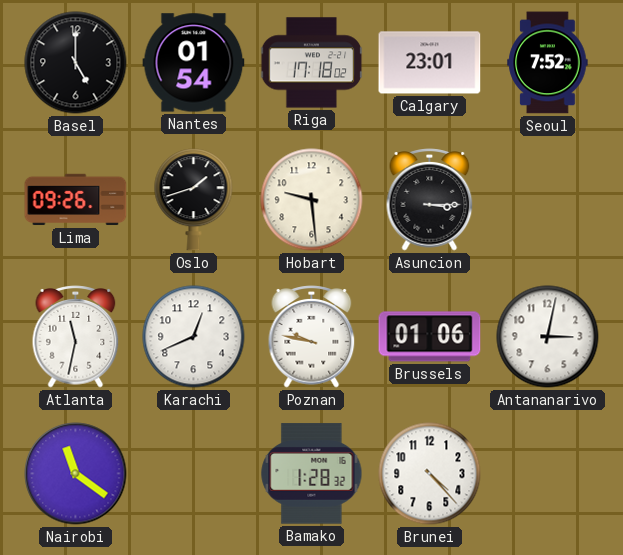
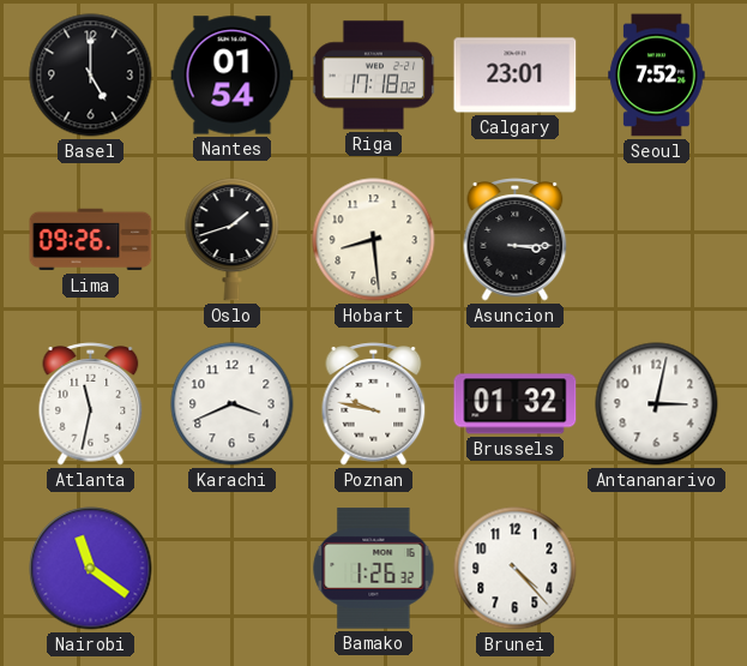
Hobart: 9:29 -> 8:29
Karachi: 12:41 -> 3:41
Brussels: 01:06 -> 01:32
Bamako: 1:28 -> 1:26
